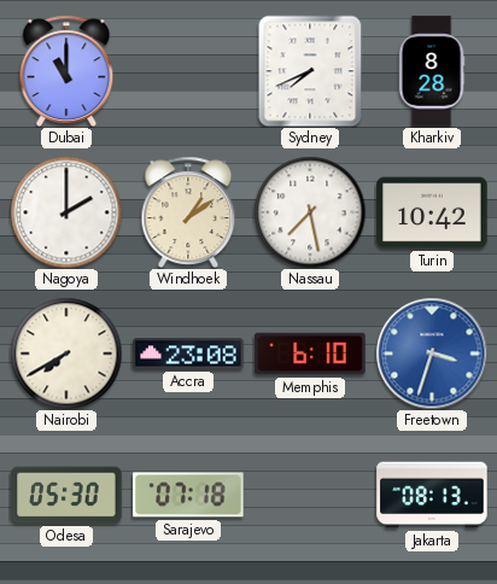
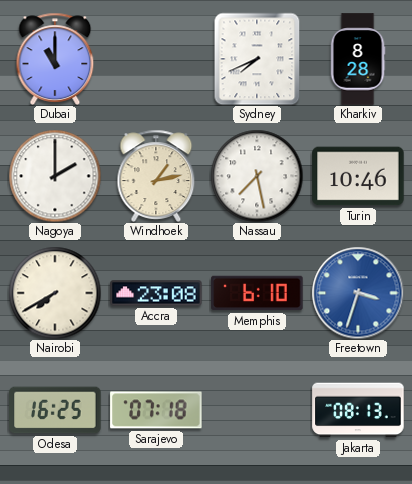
Windhoek: 1:09 -> 1:13
Turin: 10:42 -> 10:46
Odesa: 05:30 -> 16:25
